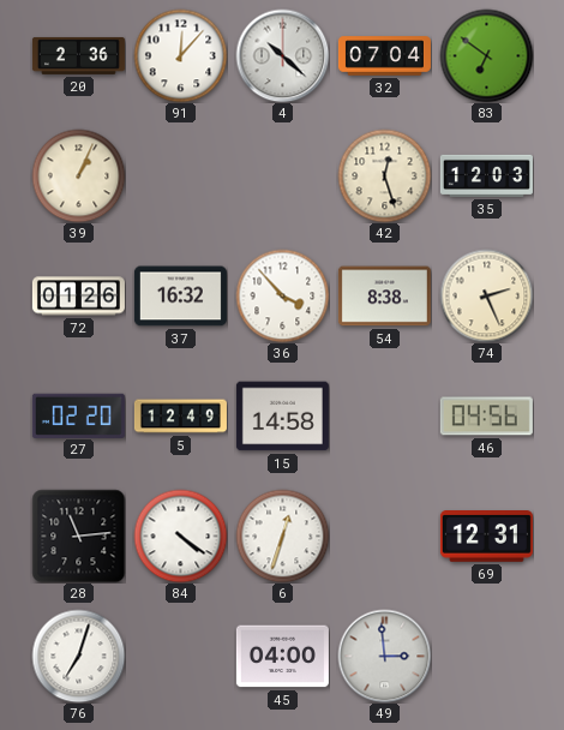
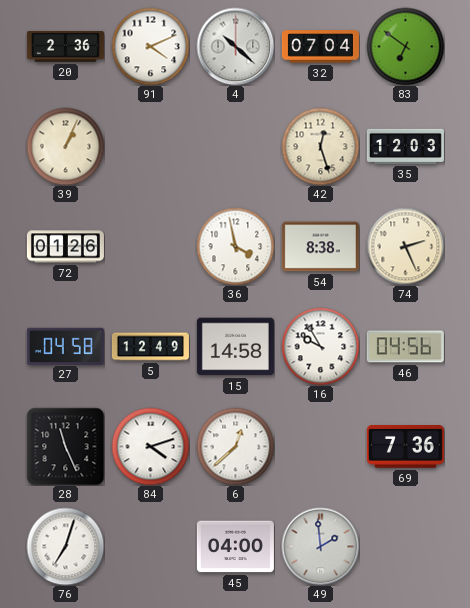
91: 12:07 -> 4:11
37: 16:32 -> none
36: 3:53 -> 3:58
27: 02:20 -> 04:58
16: none -> 9:55
28: 11:14 -> 11:26
84: 4:21 -> 4:12
6: 12:33 -> 12:38
69: 12:31 -> 7:36
49: 2:59 -> 1:59
